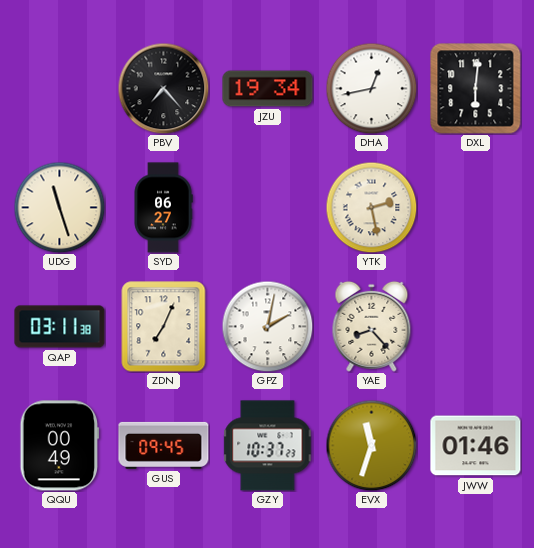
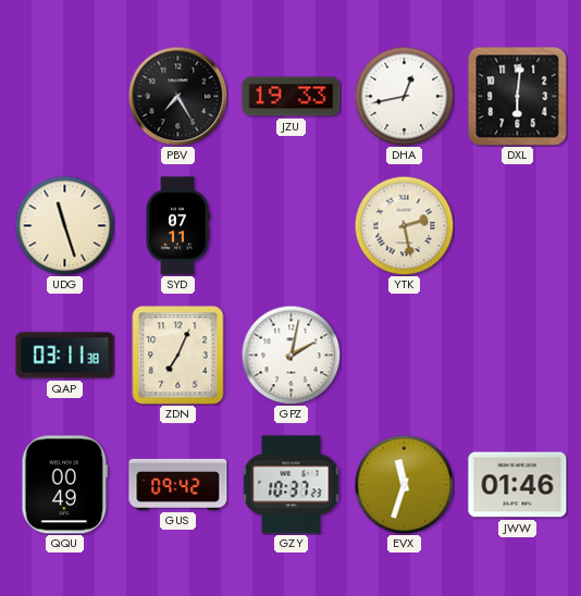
PBV: 7:23 -> 7:25
JZU: 19:34 -> 19:33
SYD: 06:27 -> 07:11
YAE: 8:23 -> none
GUS: 09:45 -> 09:42
